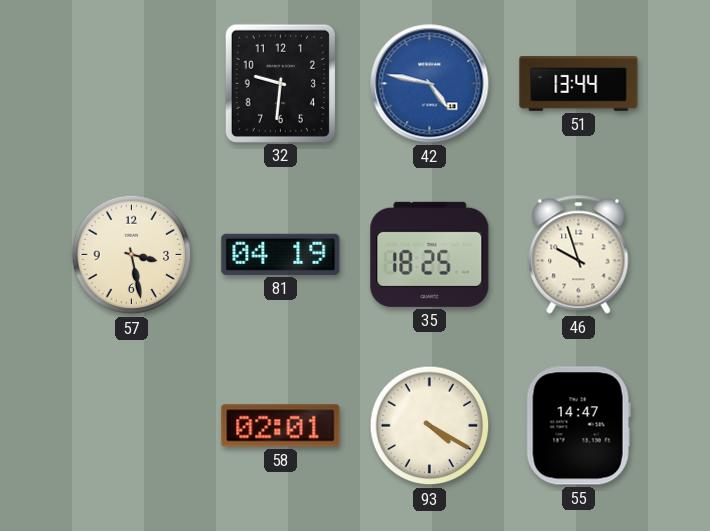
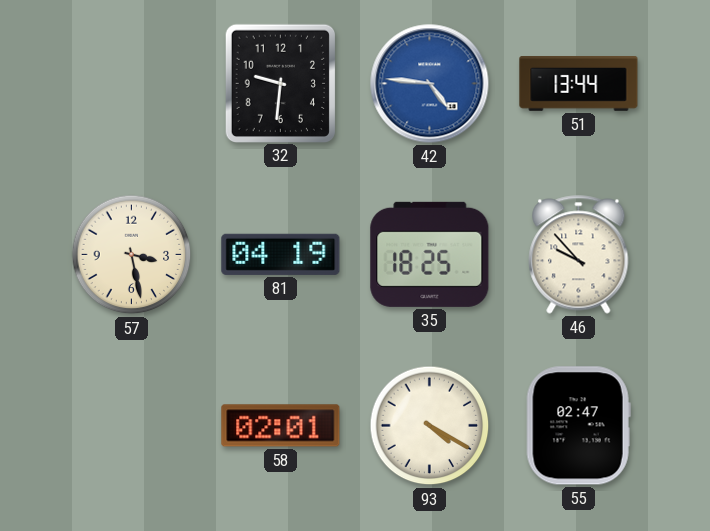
42: 4:47 -> 4:46
46: 9:57 -> 9:53
55: 14:47 -> 02:47
